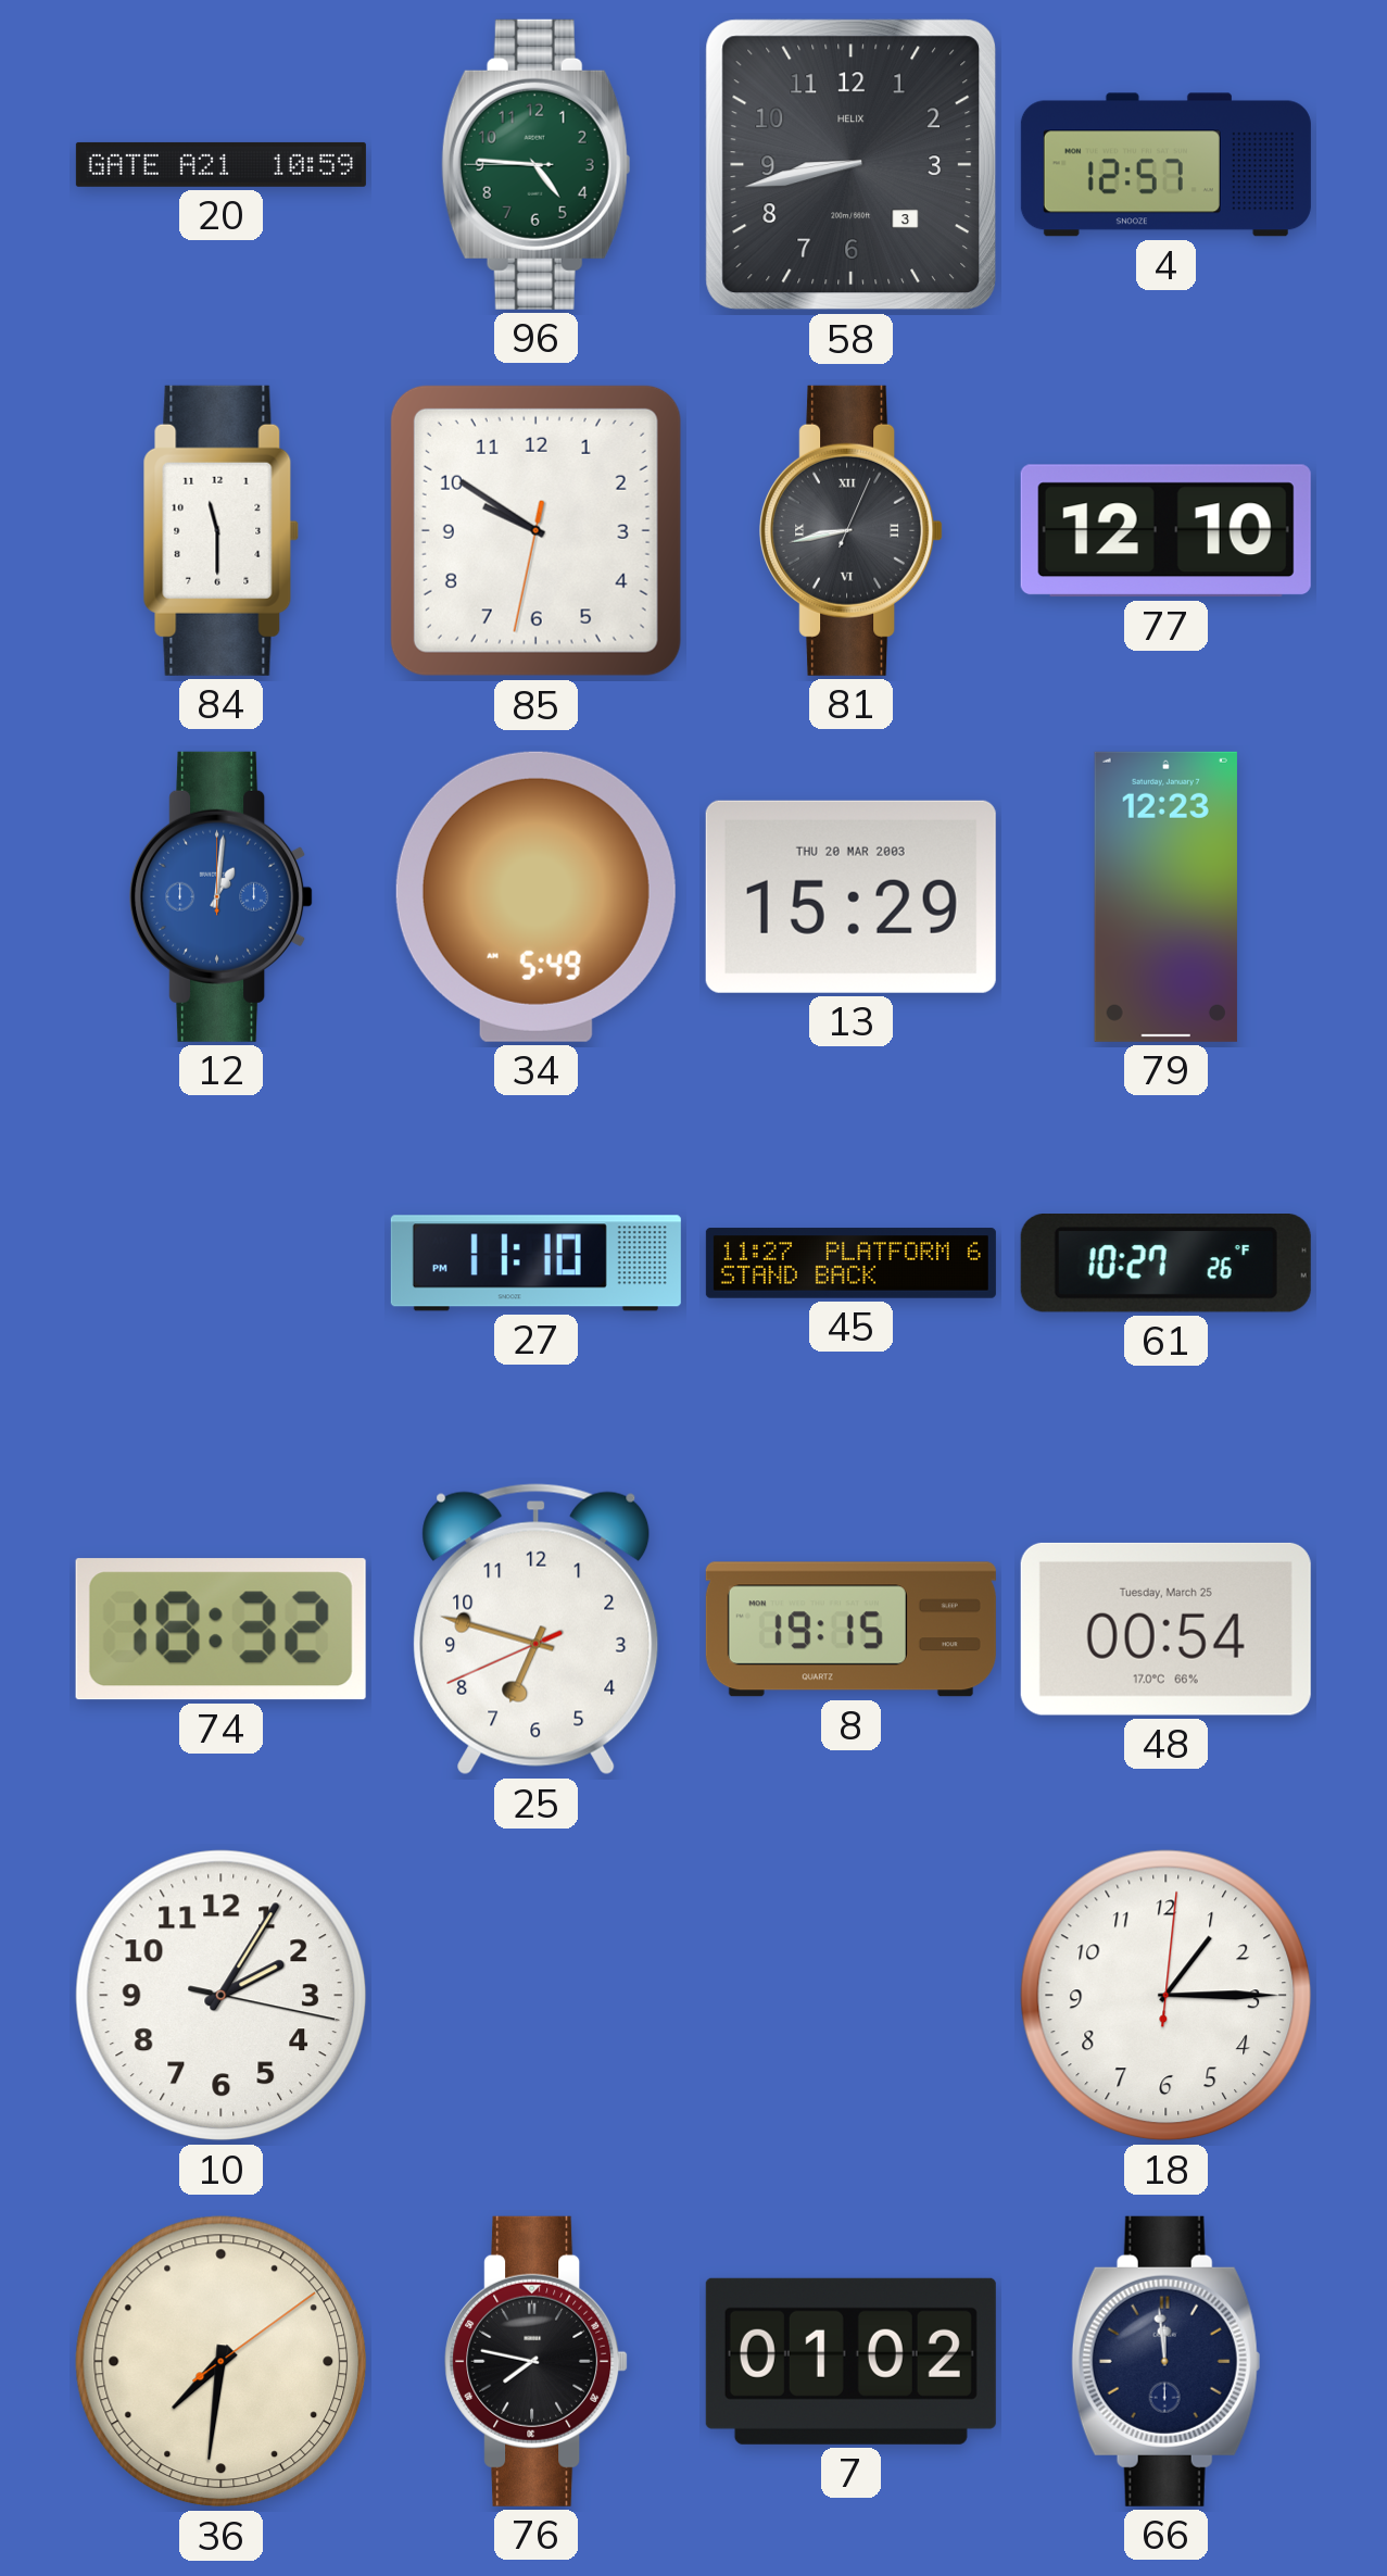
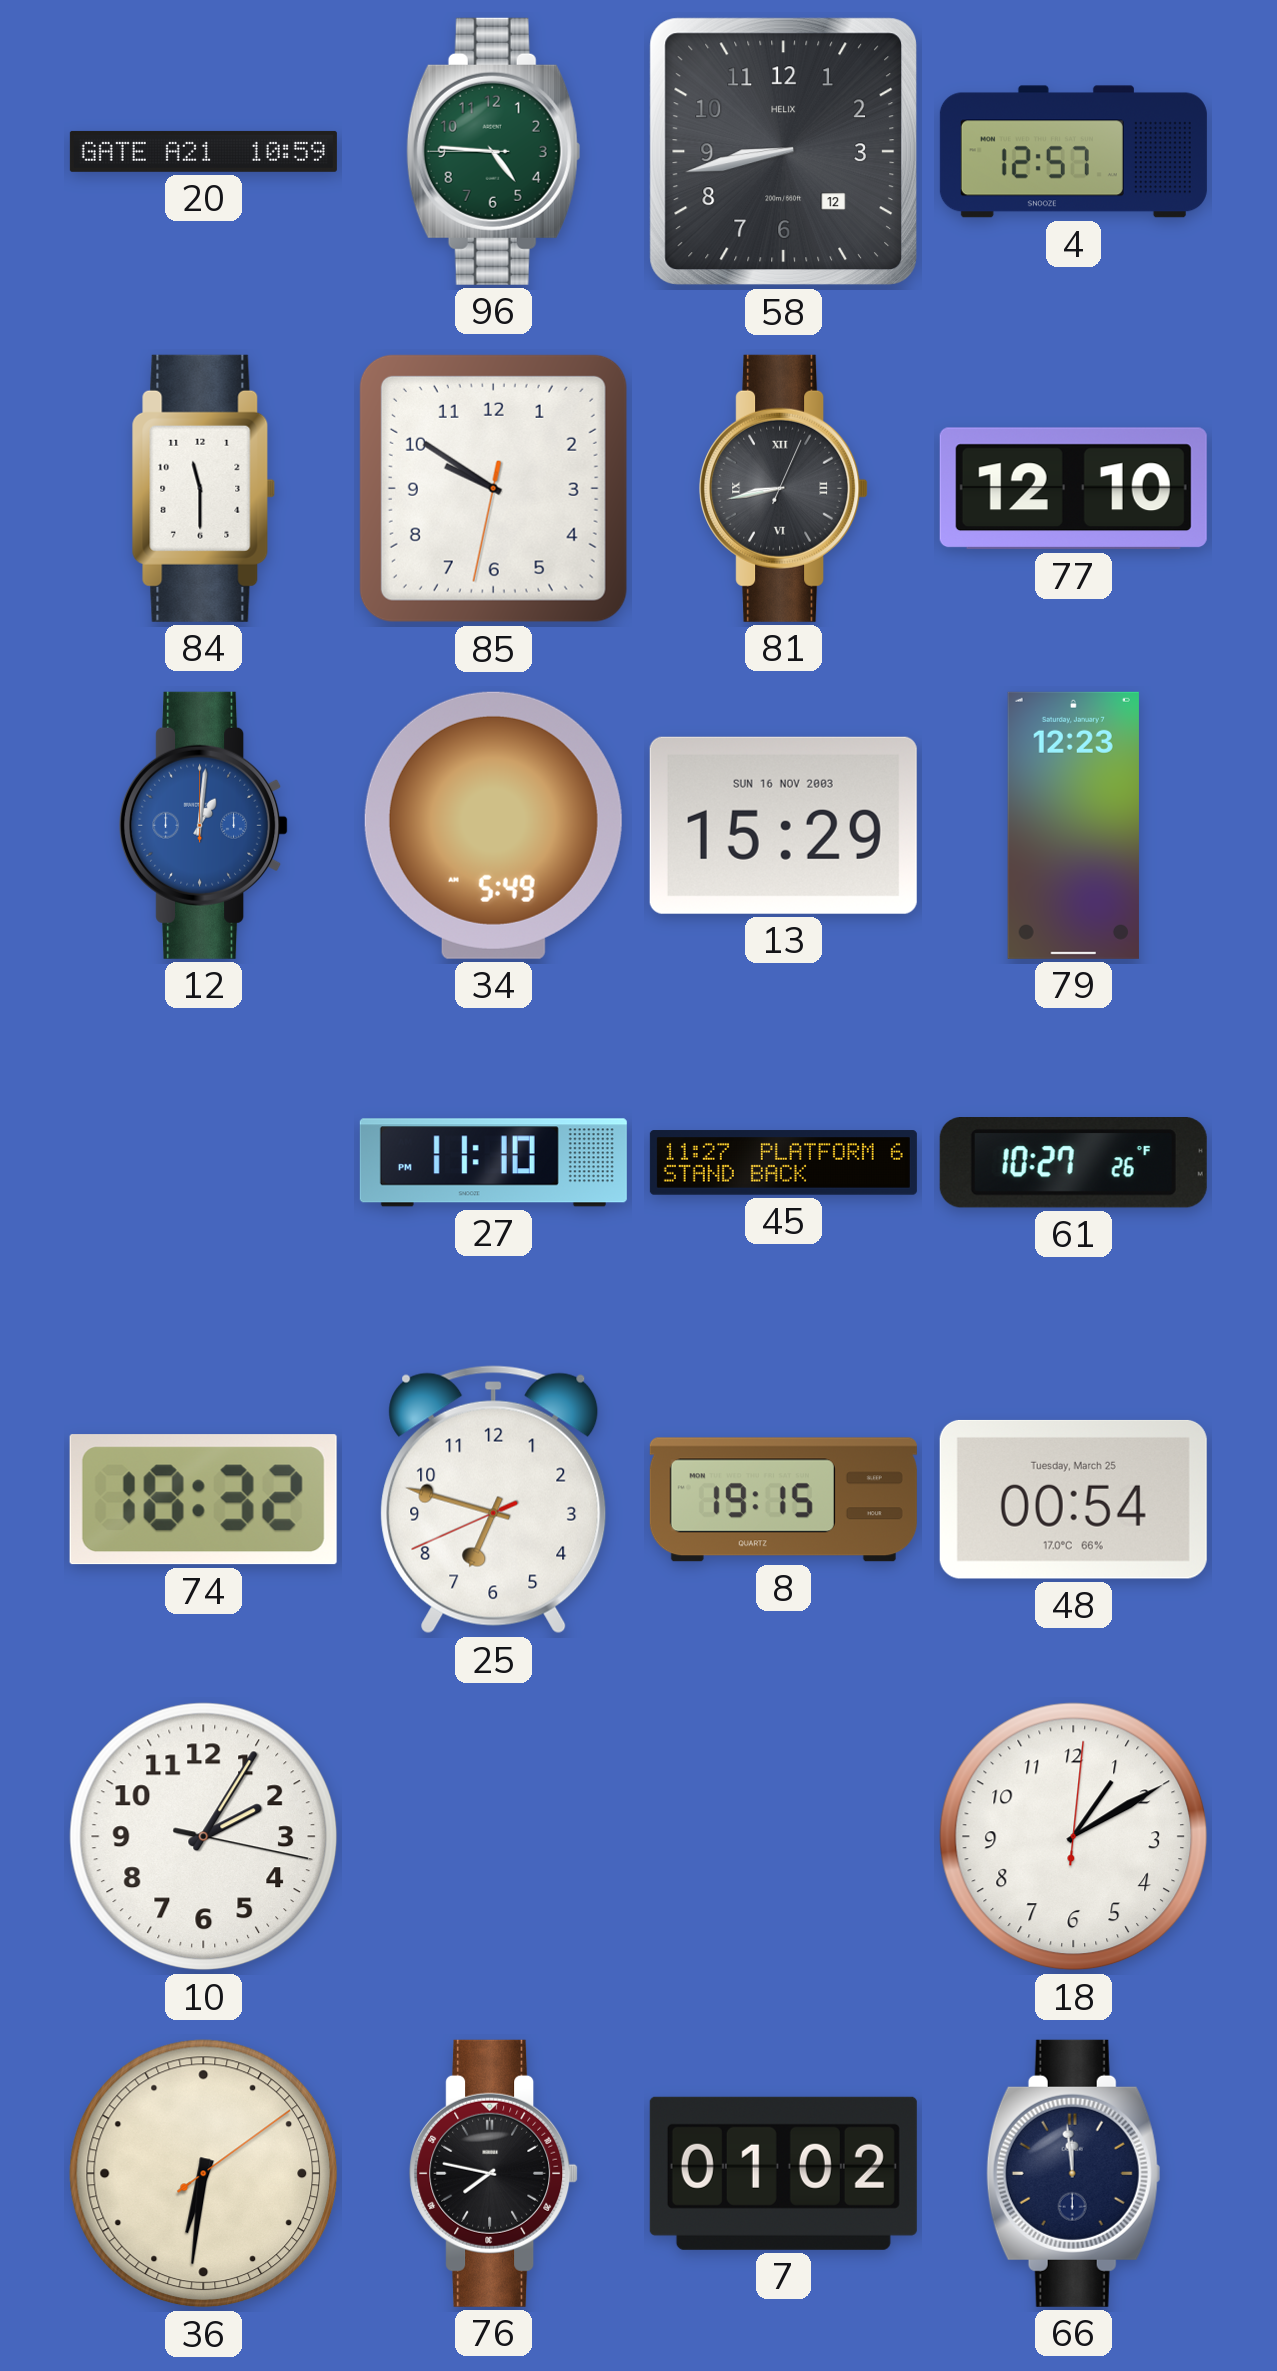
58 date: 3 -> 12
13 date: THU 20 MAR 2003 -> SUN 16 NOV 2003
18: 1:15 -> 1:10
36: 7:31 -> 6:31
